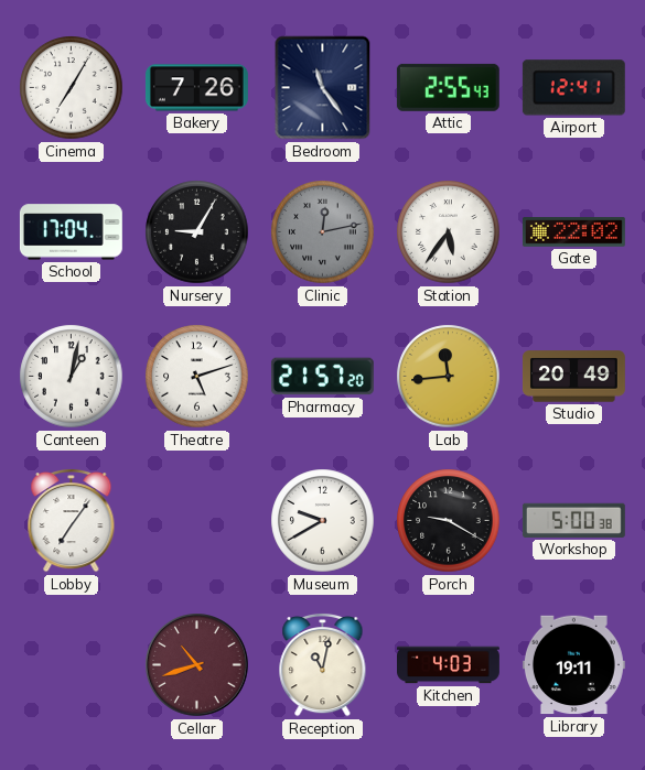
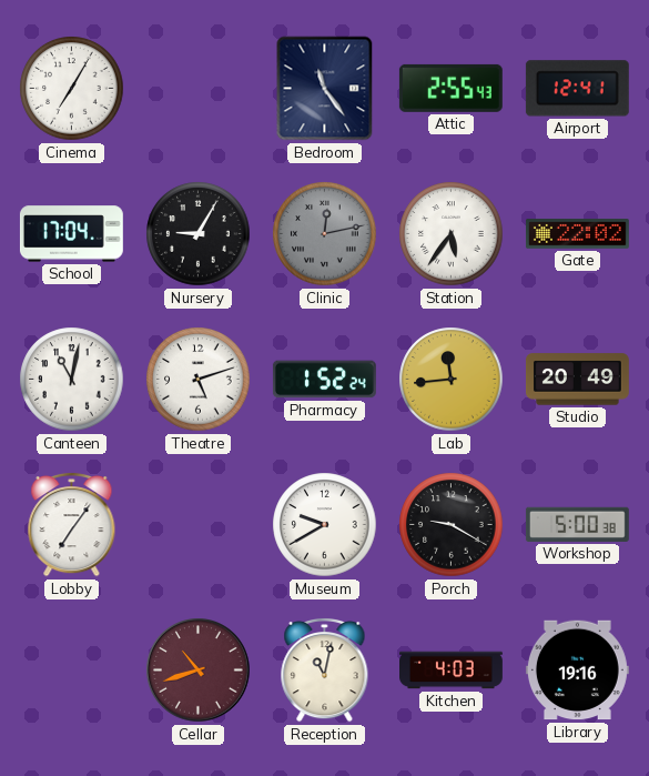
Bakery: 7:26 -> none
Canteen: 1:02 -> 11:02
Pharmacy: 21:57 -> 1:52
Library: 19:11 -> 19:16
